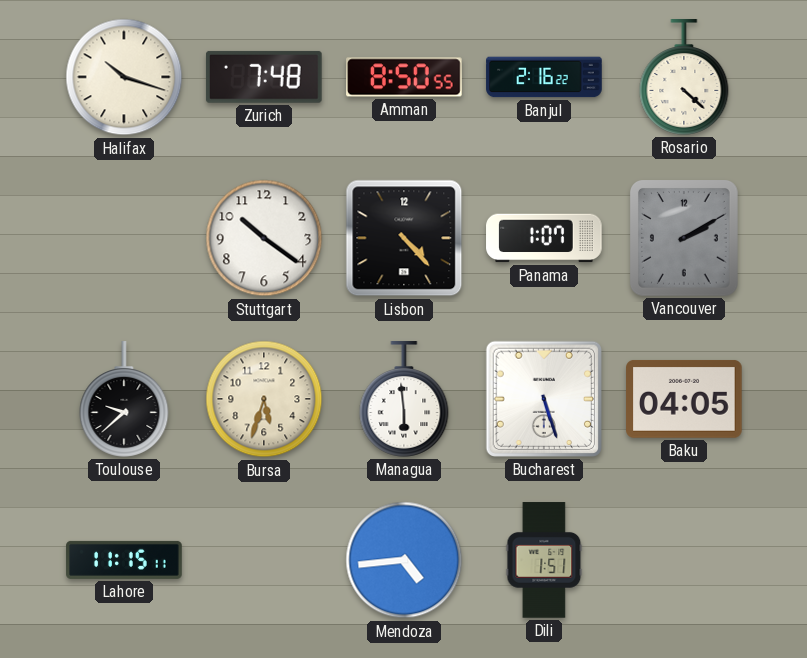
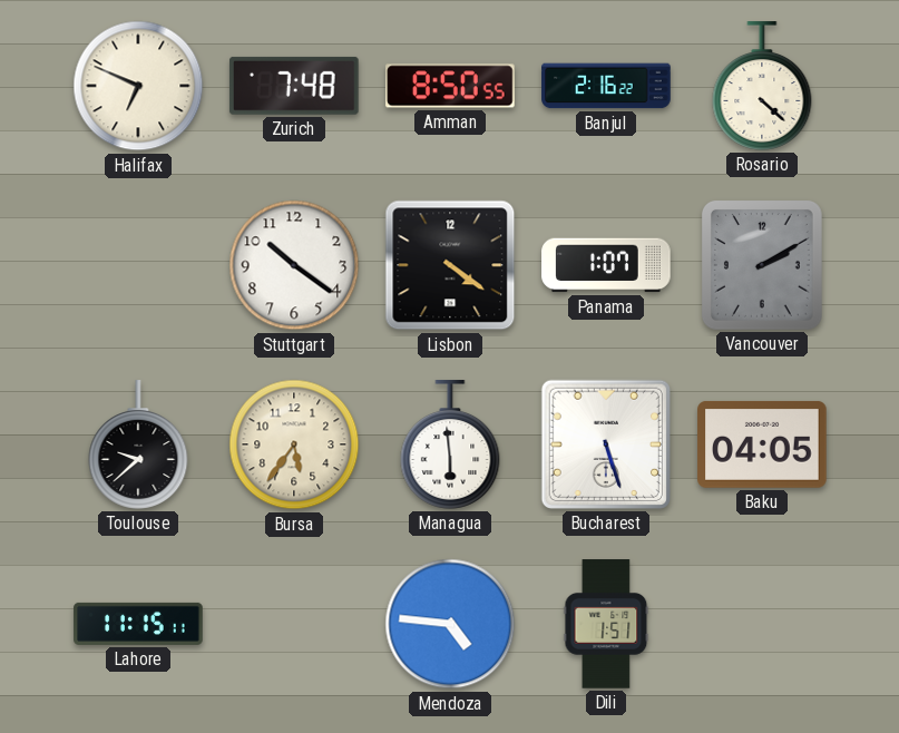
Halifax: 10:18 -> 6:49
Lisbon: 4:23 -> 4:21
Bursa: 5:33 -> 5:36
Mendoza: 4:44 -> 4:46
